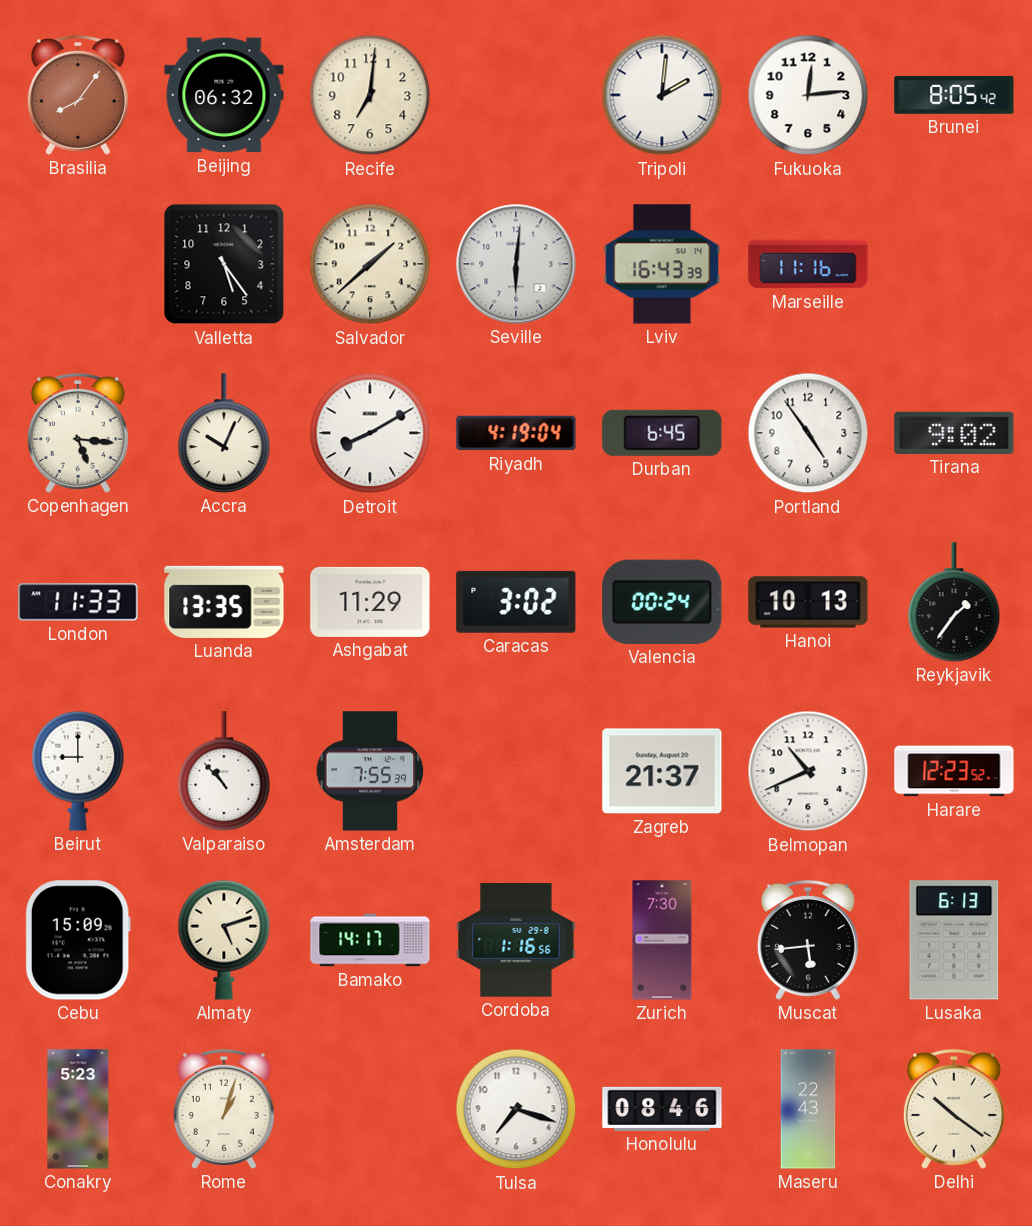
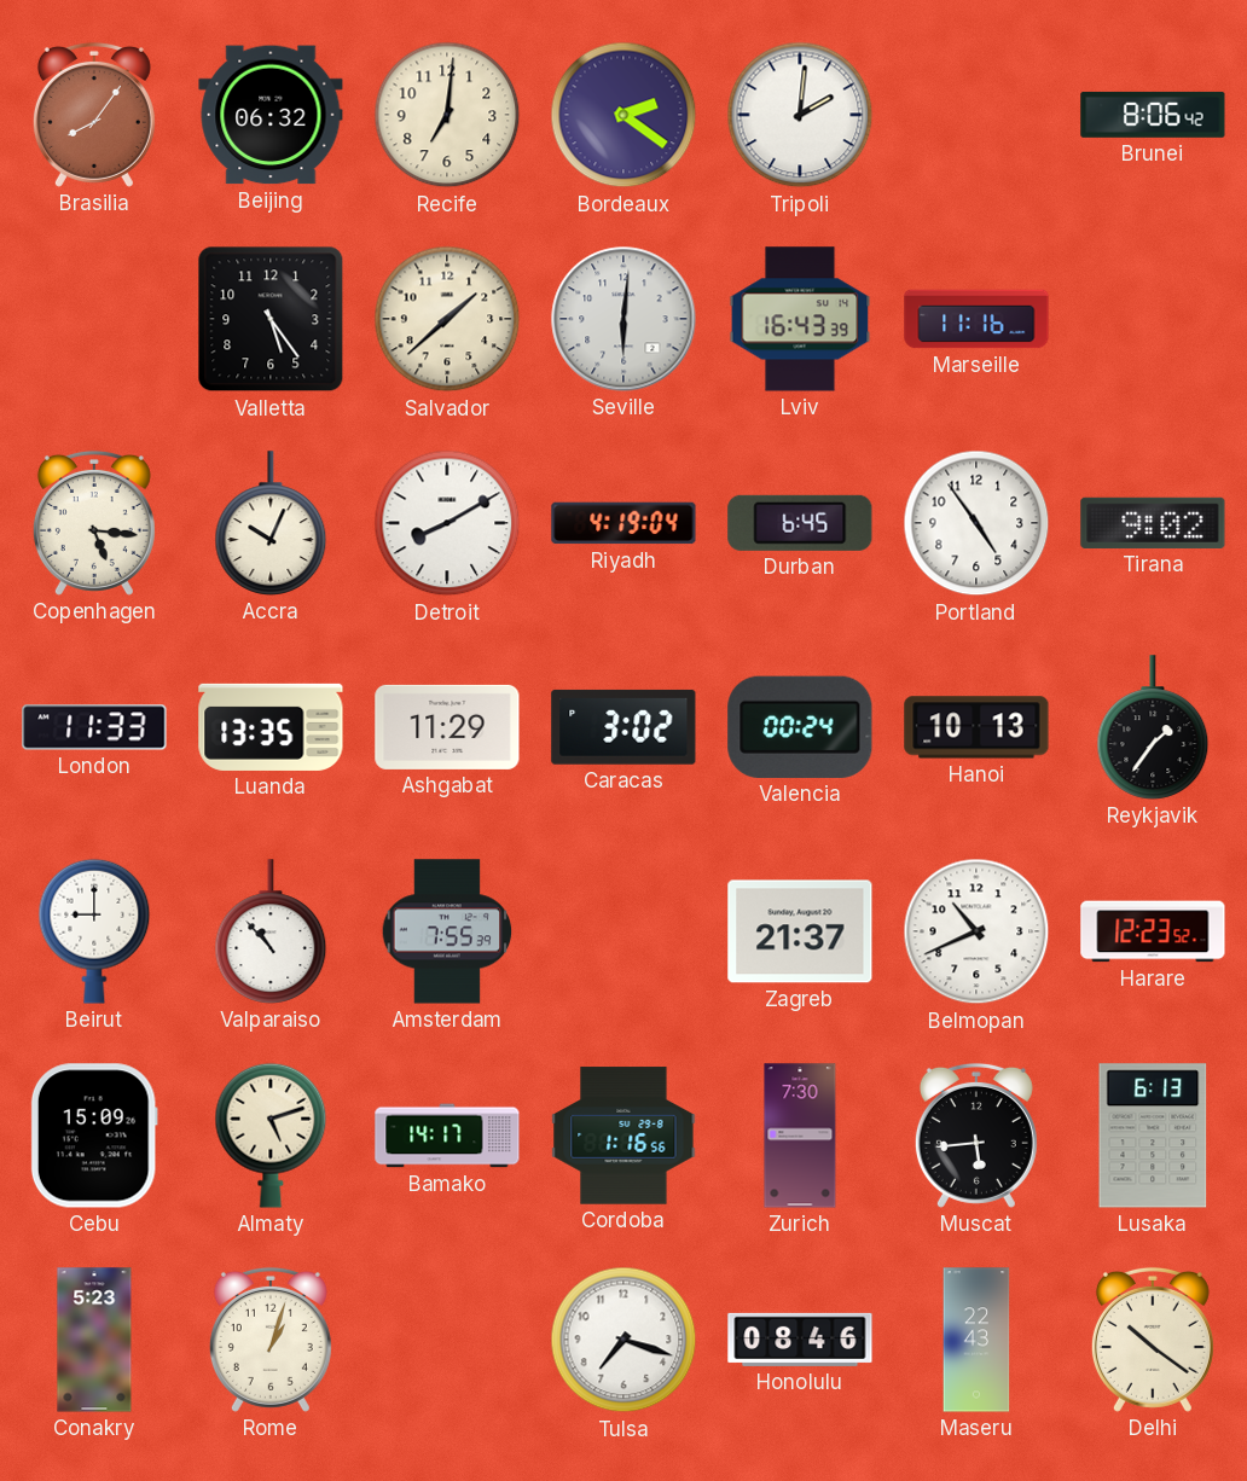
Bordeaux: none -> 2:21
Fukuoka: 12:14 -> none
Brunei: 8:05 -> 8:06
